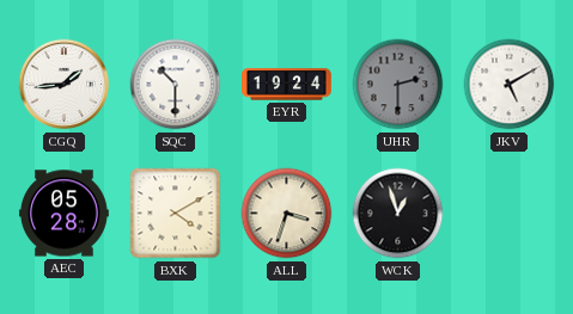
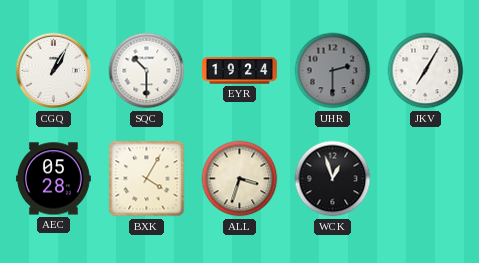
CGQ: 1:44 -> 1:05
JKV: 5:10 -> 7:05
BXK: 4:10 -> 4:05
